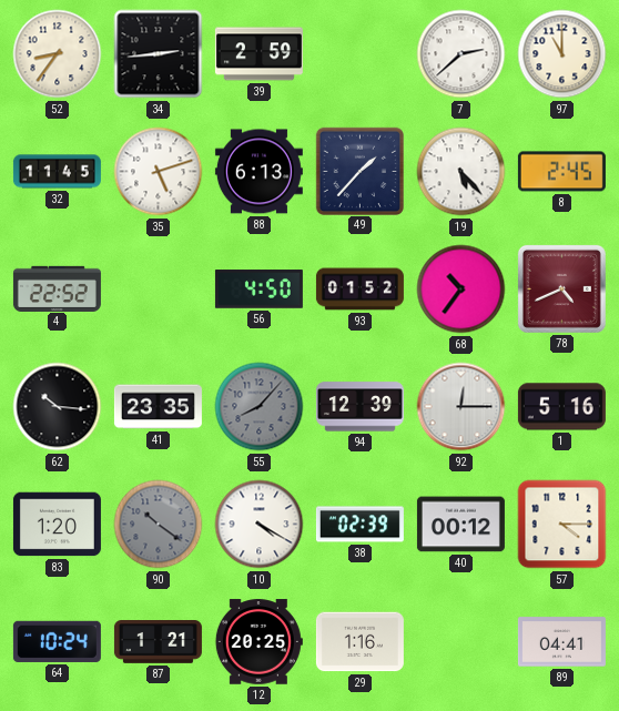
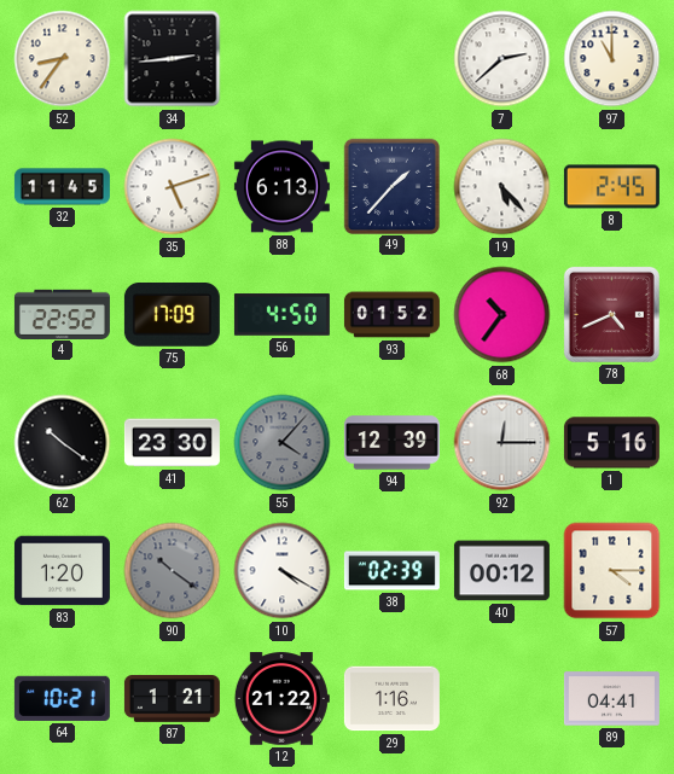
39: 2:59 -> none
75: none -> 17:09
62: 10:16 -> 10:21
41: 23:35 -> 23:30
55: 8:07 -> 4:07
64: 10:24 -> 10:21
12: 20:25 -> 21:22
